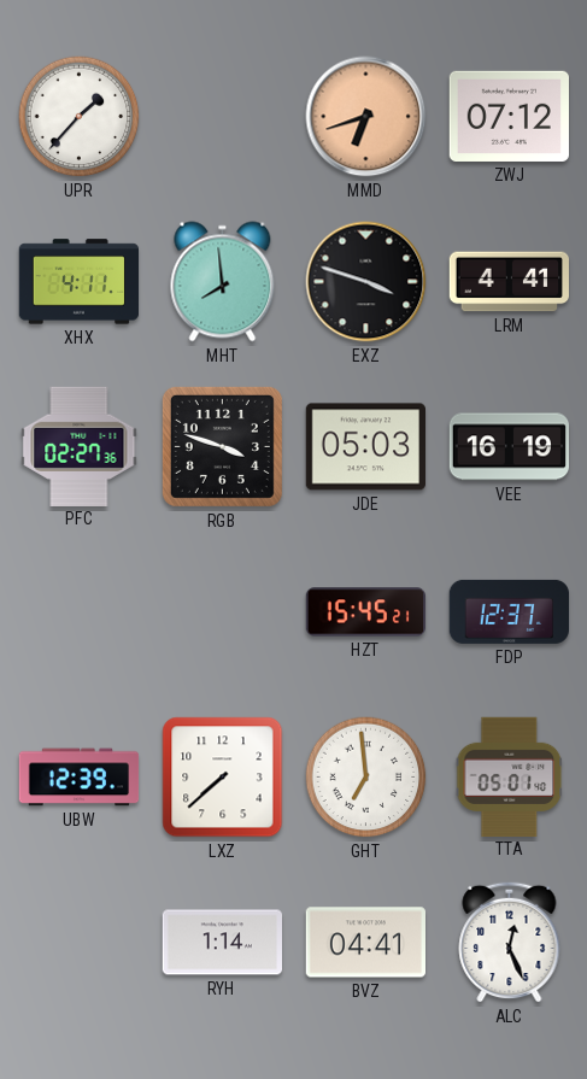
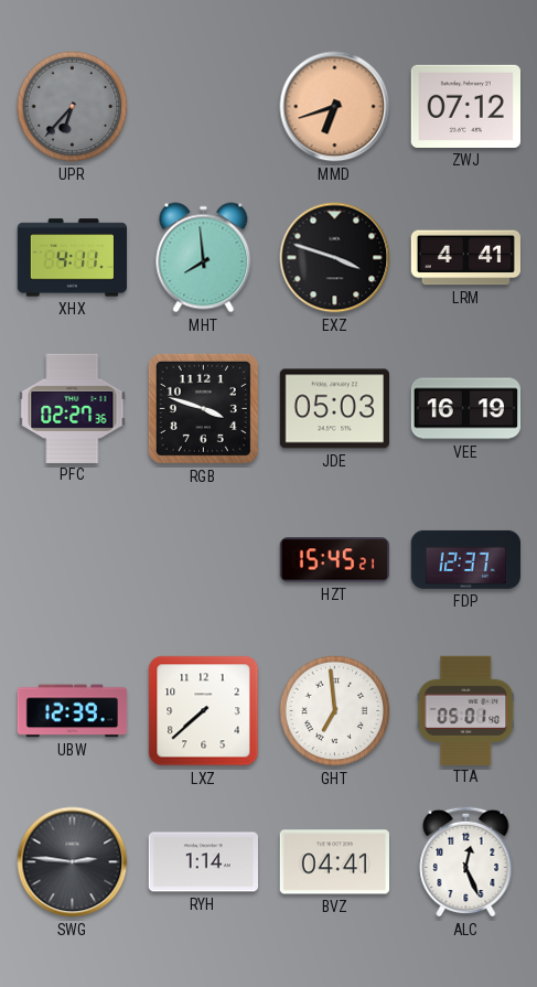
UPR: 1:37 -> 6:37
UPR dial: white -> grey
SWG: none -> 2:46
